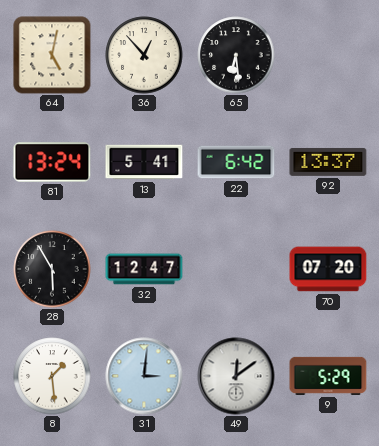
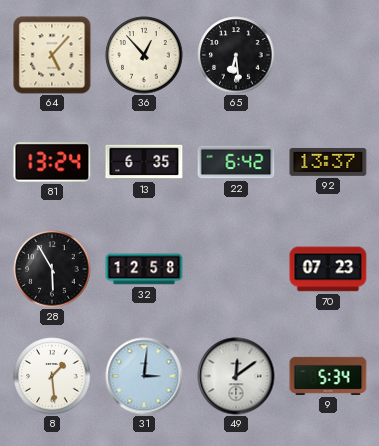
64: 5:02 -> 5:07
13: 5:41 -> 6:35
32: 12:47 -> 12:58
70: 07:20 -> 07:23
9: 5:29 -> 5:34
